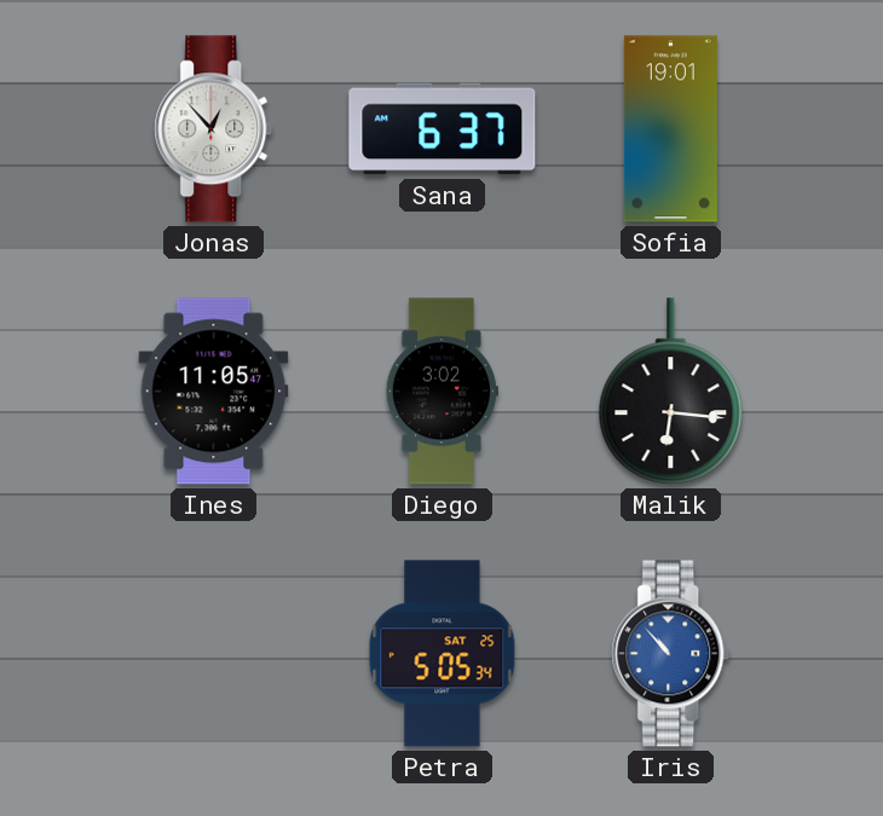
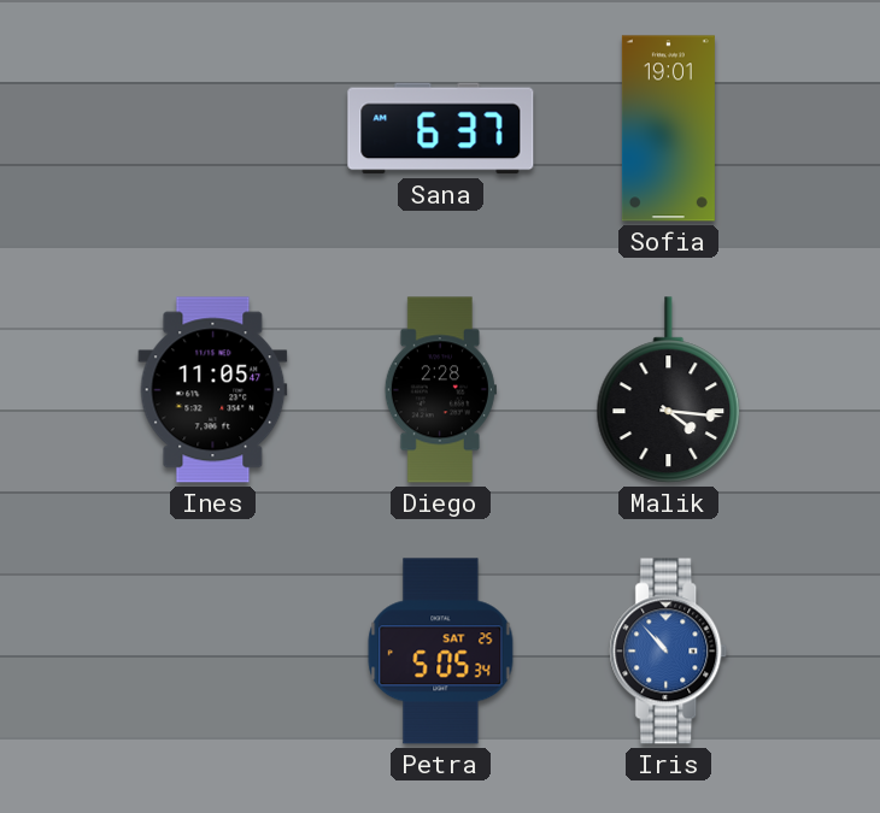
Jonas: 12:53 -> none
Diego: 3:02 -> 2:28
Malik: 6:16 -> 4:16
